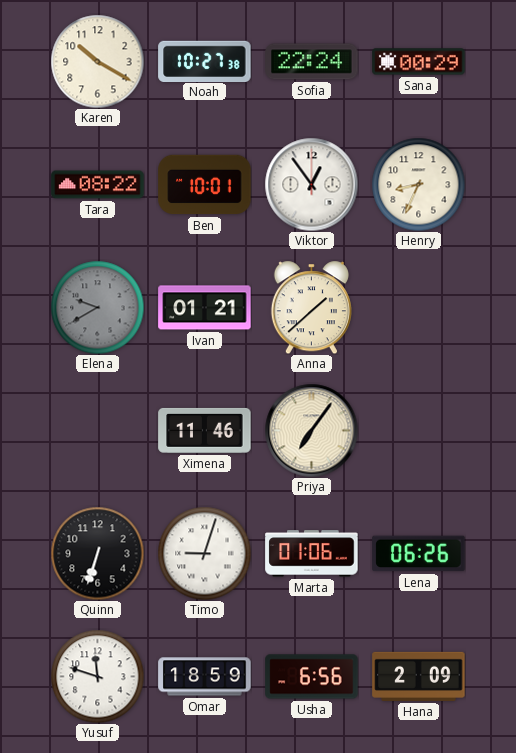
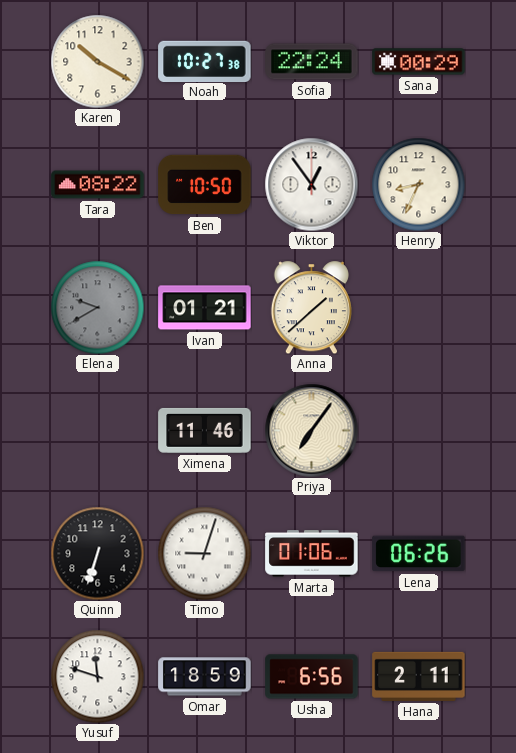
Ben: 10:01 -> 10:50
Hana: 2:09 -> 2:11
